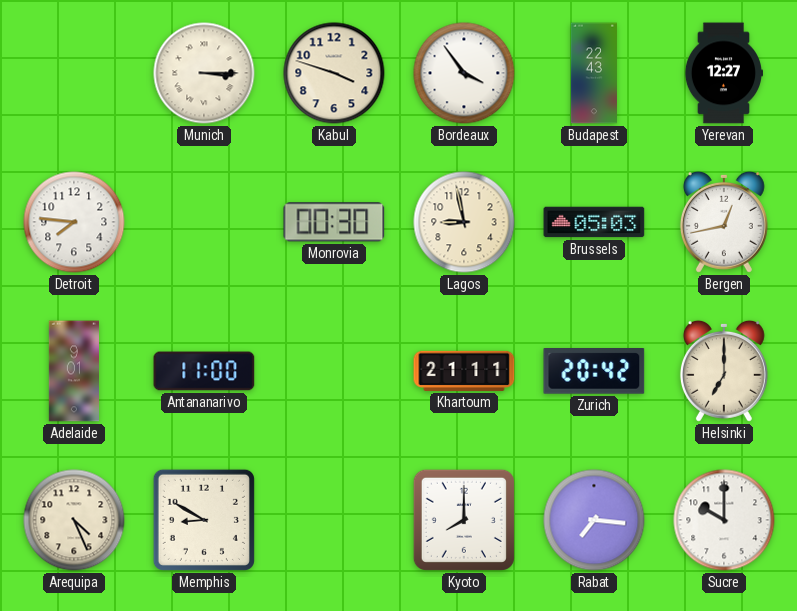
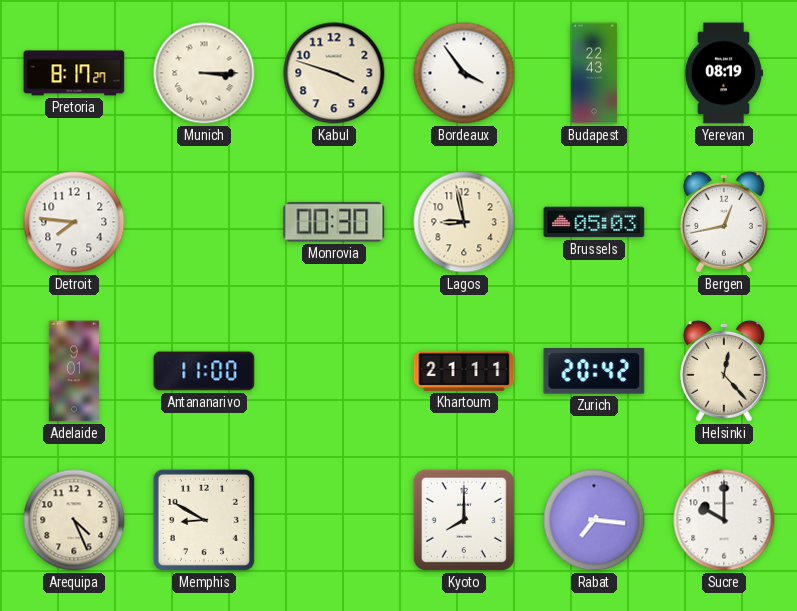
Pretoria: none -> 8:17
Yerevan: 12:27 -> 08:19
Helsinki: 7:00 -> 12:23
